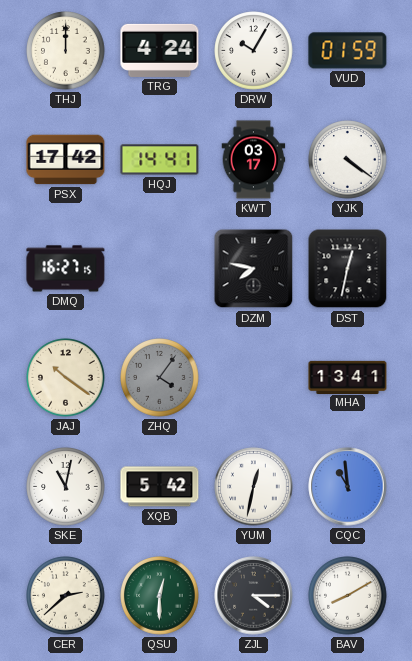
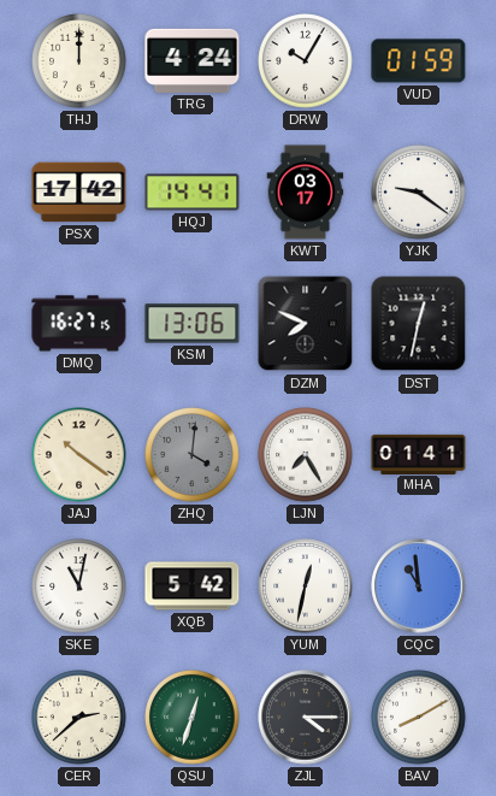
YJK: 4:21 -> 9:21
KSM: none -> 13:06
DZM: 7:47 -> 7:49
ZHQ: 4:06 -> 4:01
LJN: none -> 7:25
MHA: 13:41 -> 01:41
QSU: 12:30 -> 12:33
